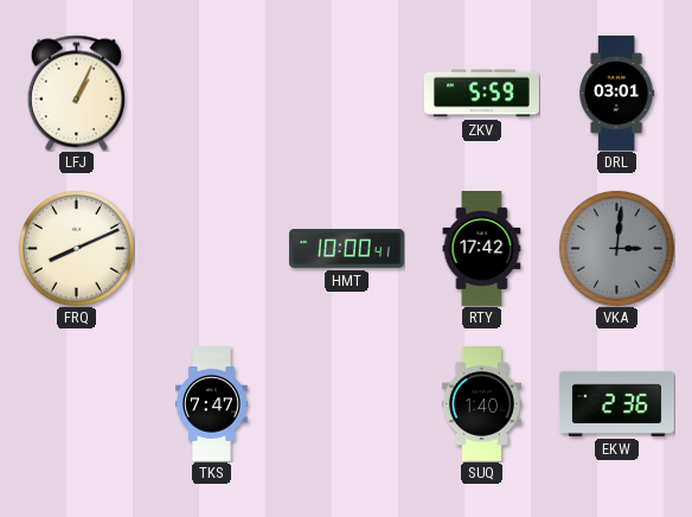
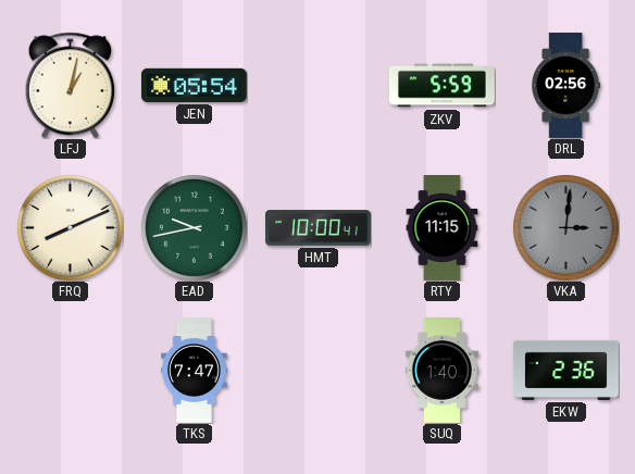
LFJ: 1:04 -> 1:02
JEN: none -> 05:54
DRL: 03:01 -> 02:56
EAD: none -> 9:43
RTY: 17:42 -> 11:15
